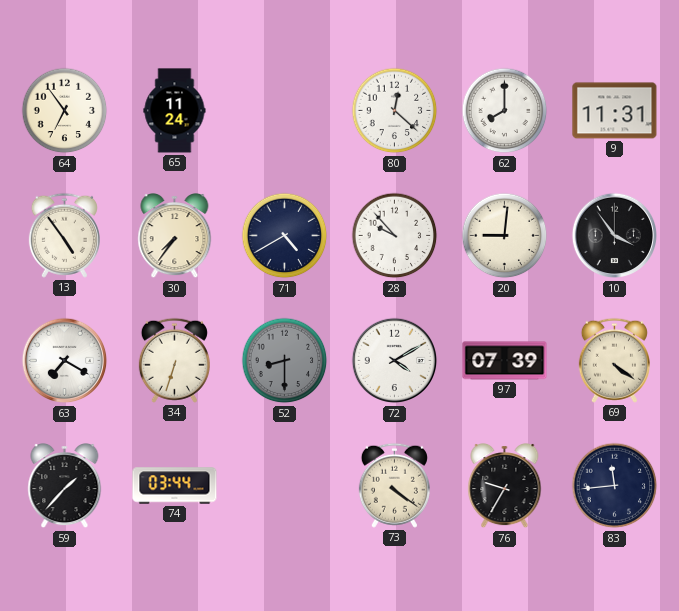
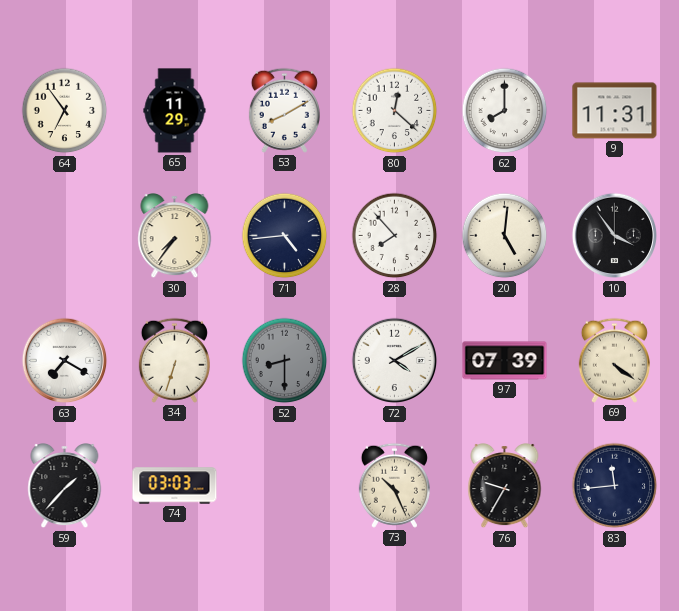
65: 11:24 -> 11:29
53: none -> 8:10
13: 4:54 -> none
71: 4:40 -> 4:44
28: 9:53 -> 7:53
20: 9:01 -> 5:01
74: 03:44 -> 03:03
73: 4:21 -> 10:26
